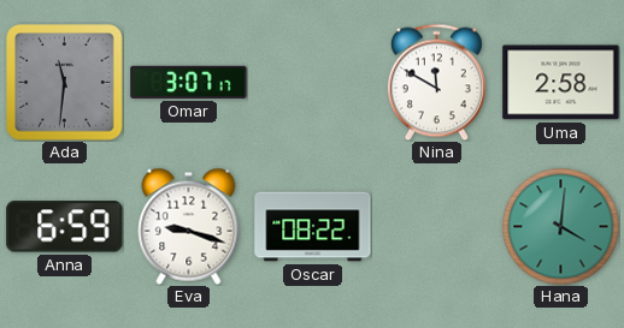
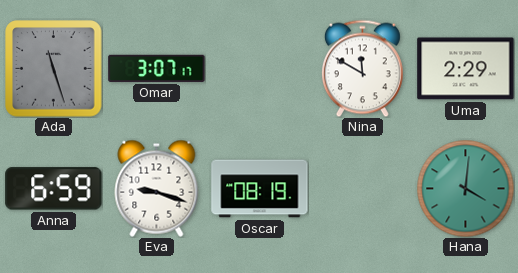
Ada: 11:31 -> 11:27
Uma: 2:58 -> 2:29
Oscar: 08:22 -> 08:19
